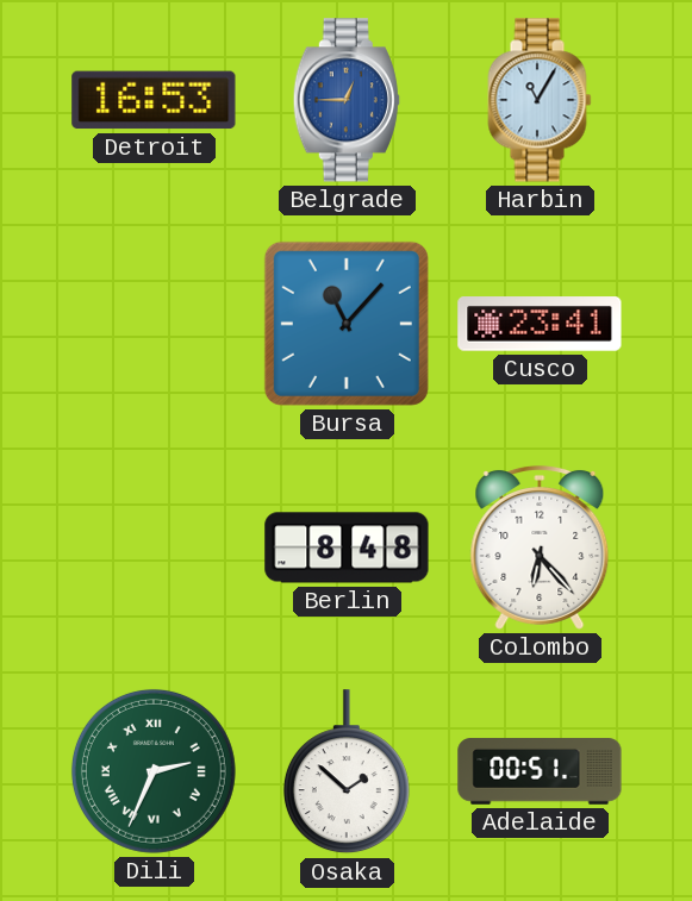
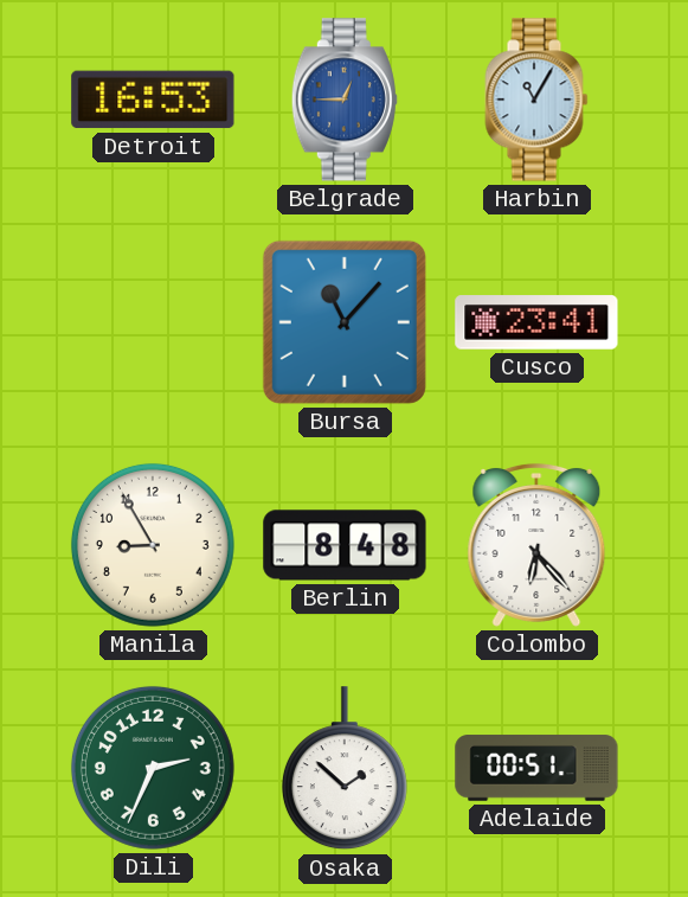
Manila: none -> 8:55
Dili numerals: Roman -> Arabic
